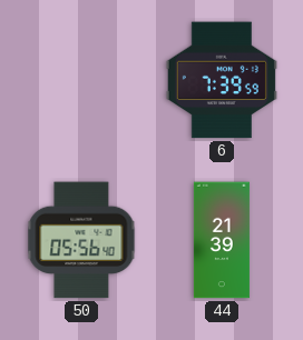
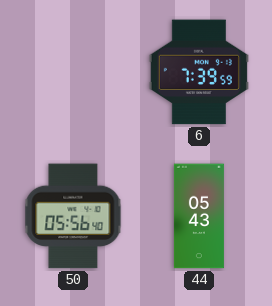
44: 21:39 -> 05:43
